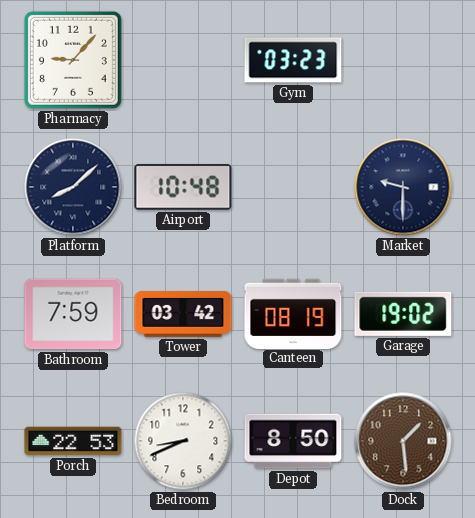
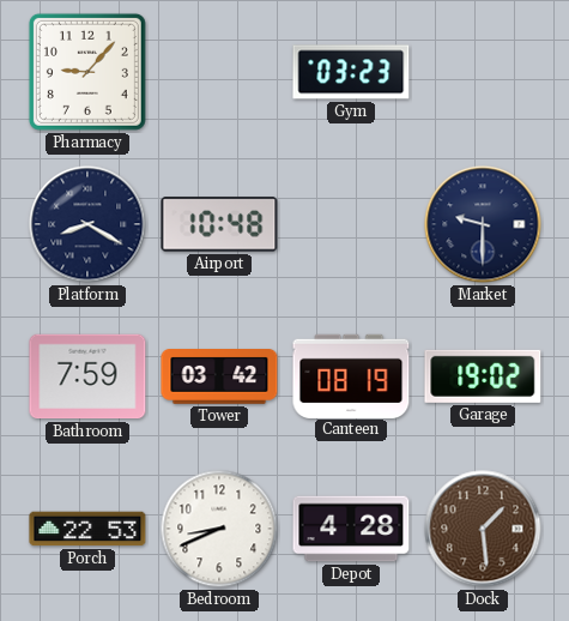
Platform: 8:08 -> 8:20
Depot: 8:50 -> 4:28
